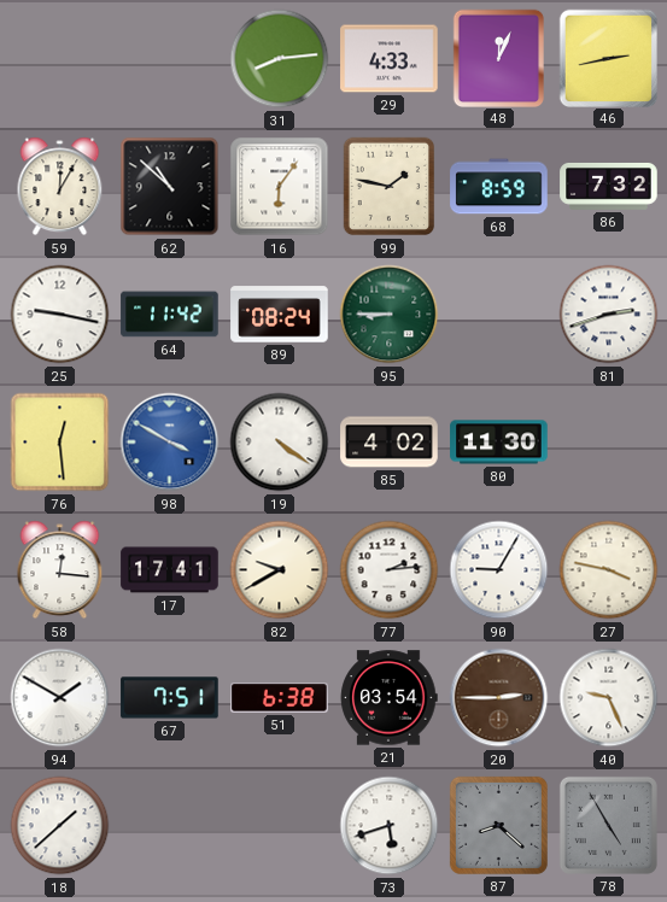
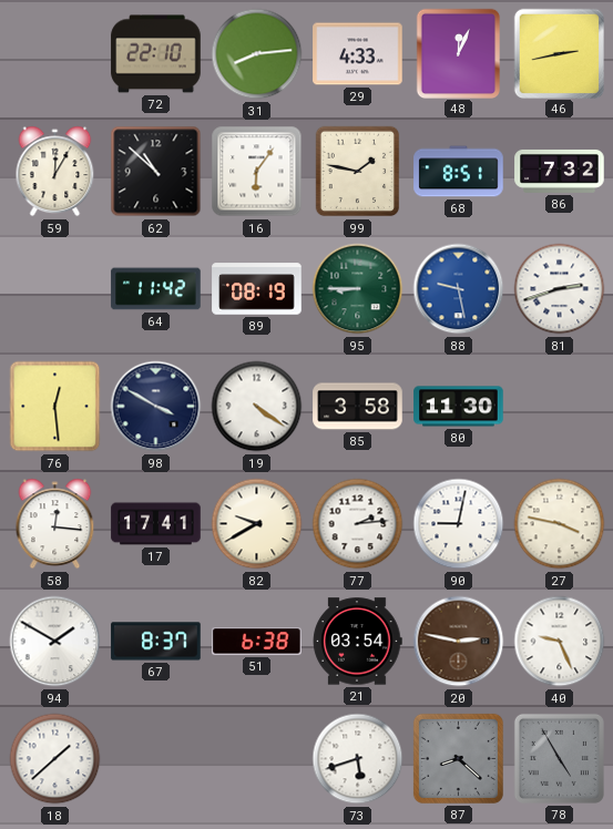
72: none -> 22:10
68: 8:59 -> 8:51
25: 9:17 -> none
89: 08:24 -> 08:19
88: none -> 9:28
98 dial: blue -> navy
85: 4:02 -> 3:58
90: 9:05 -> 9:02
67: 7:51 -> 8:37
20: 2:45 -> 2:47
